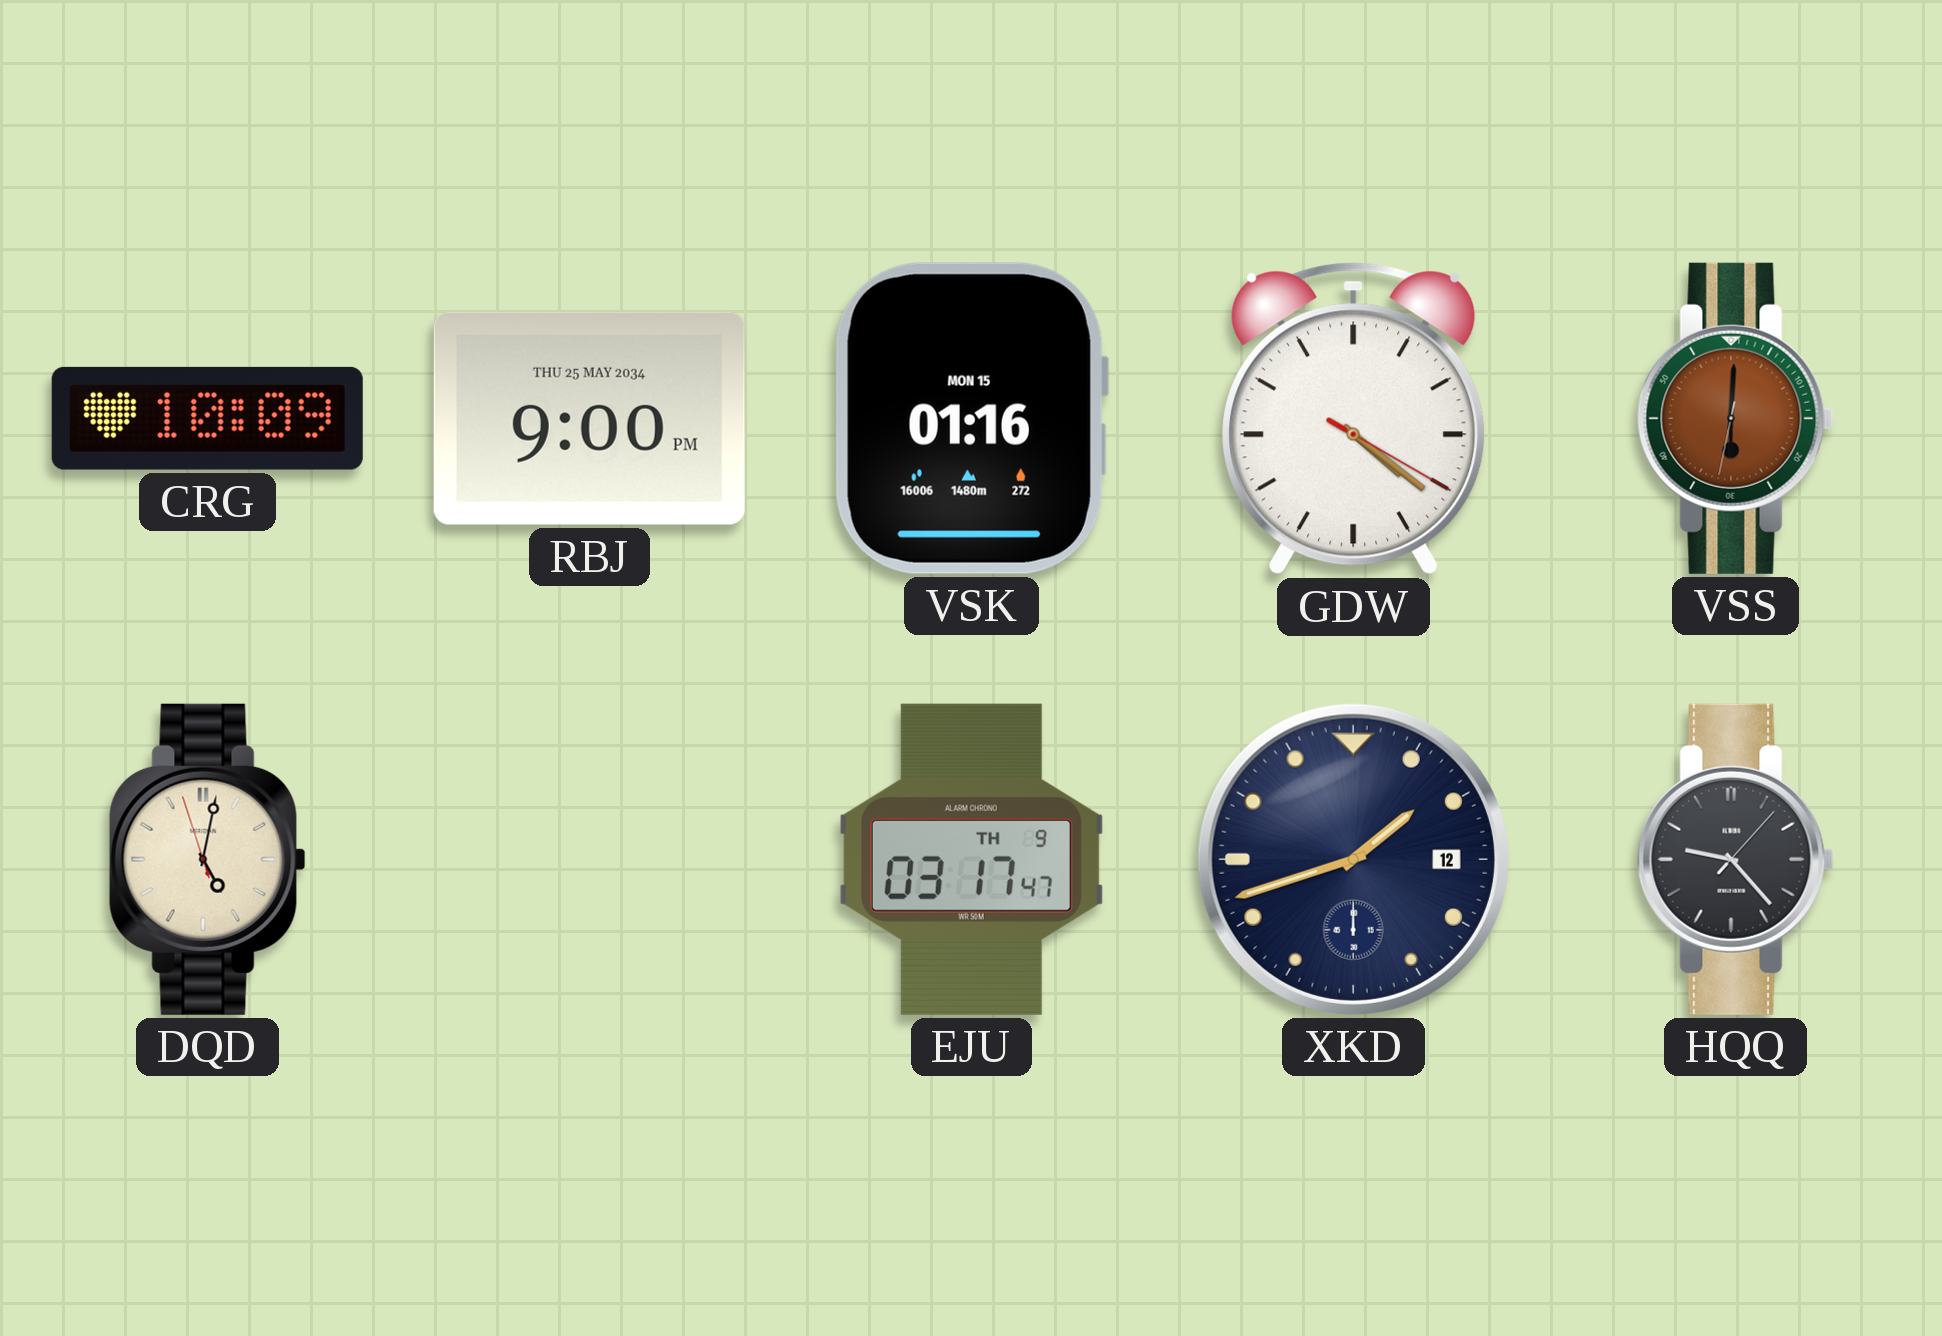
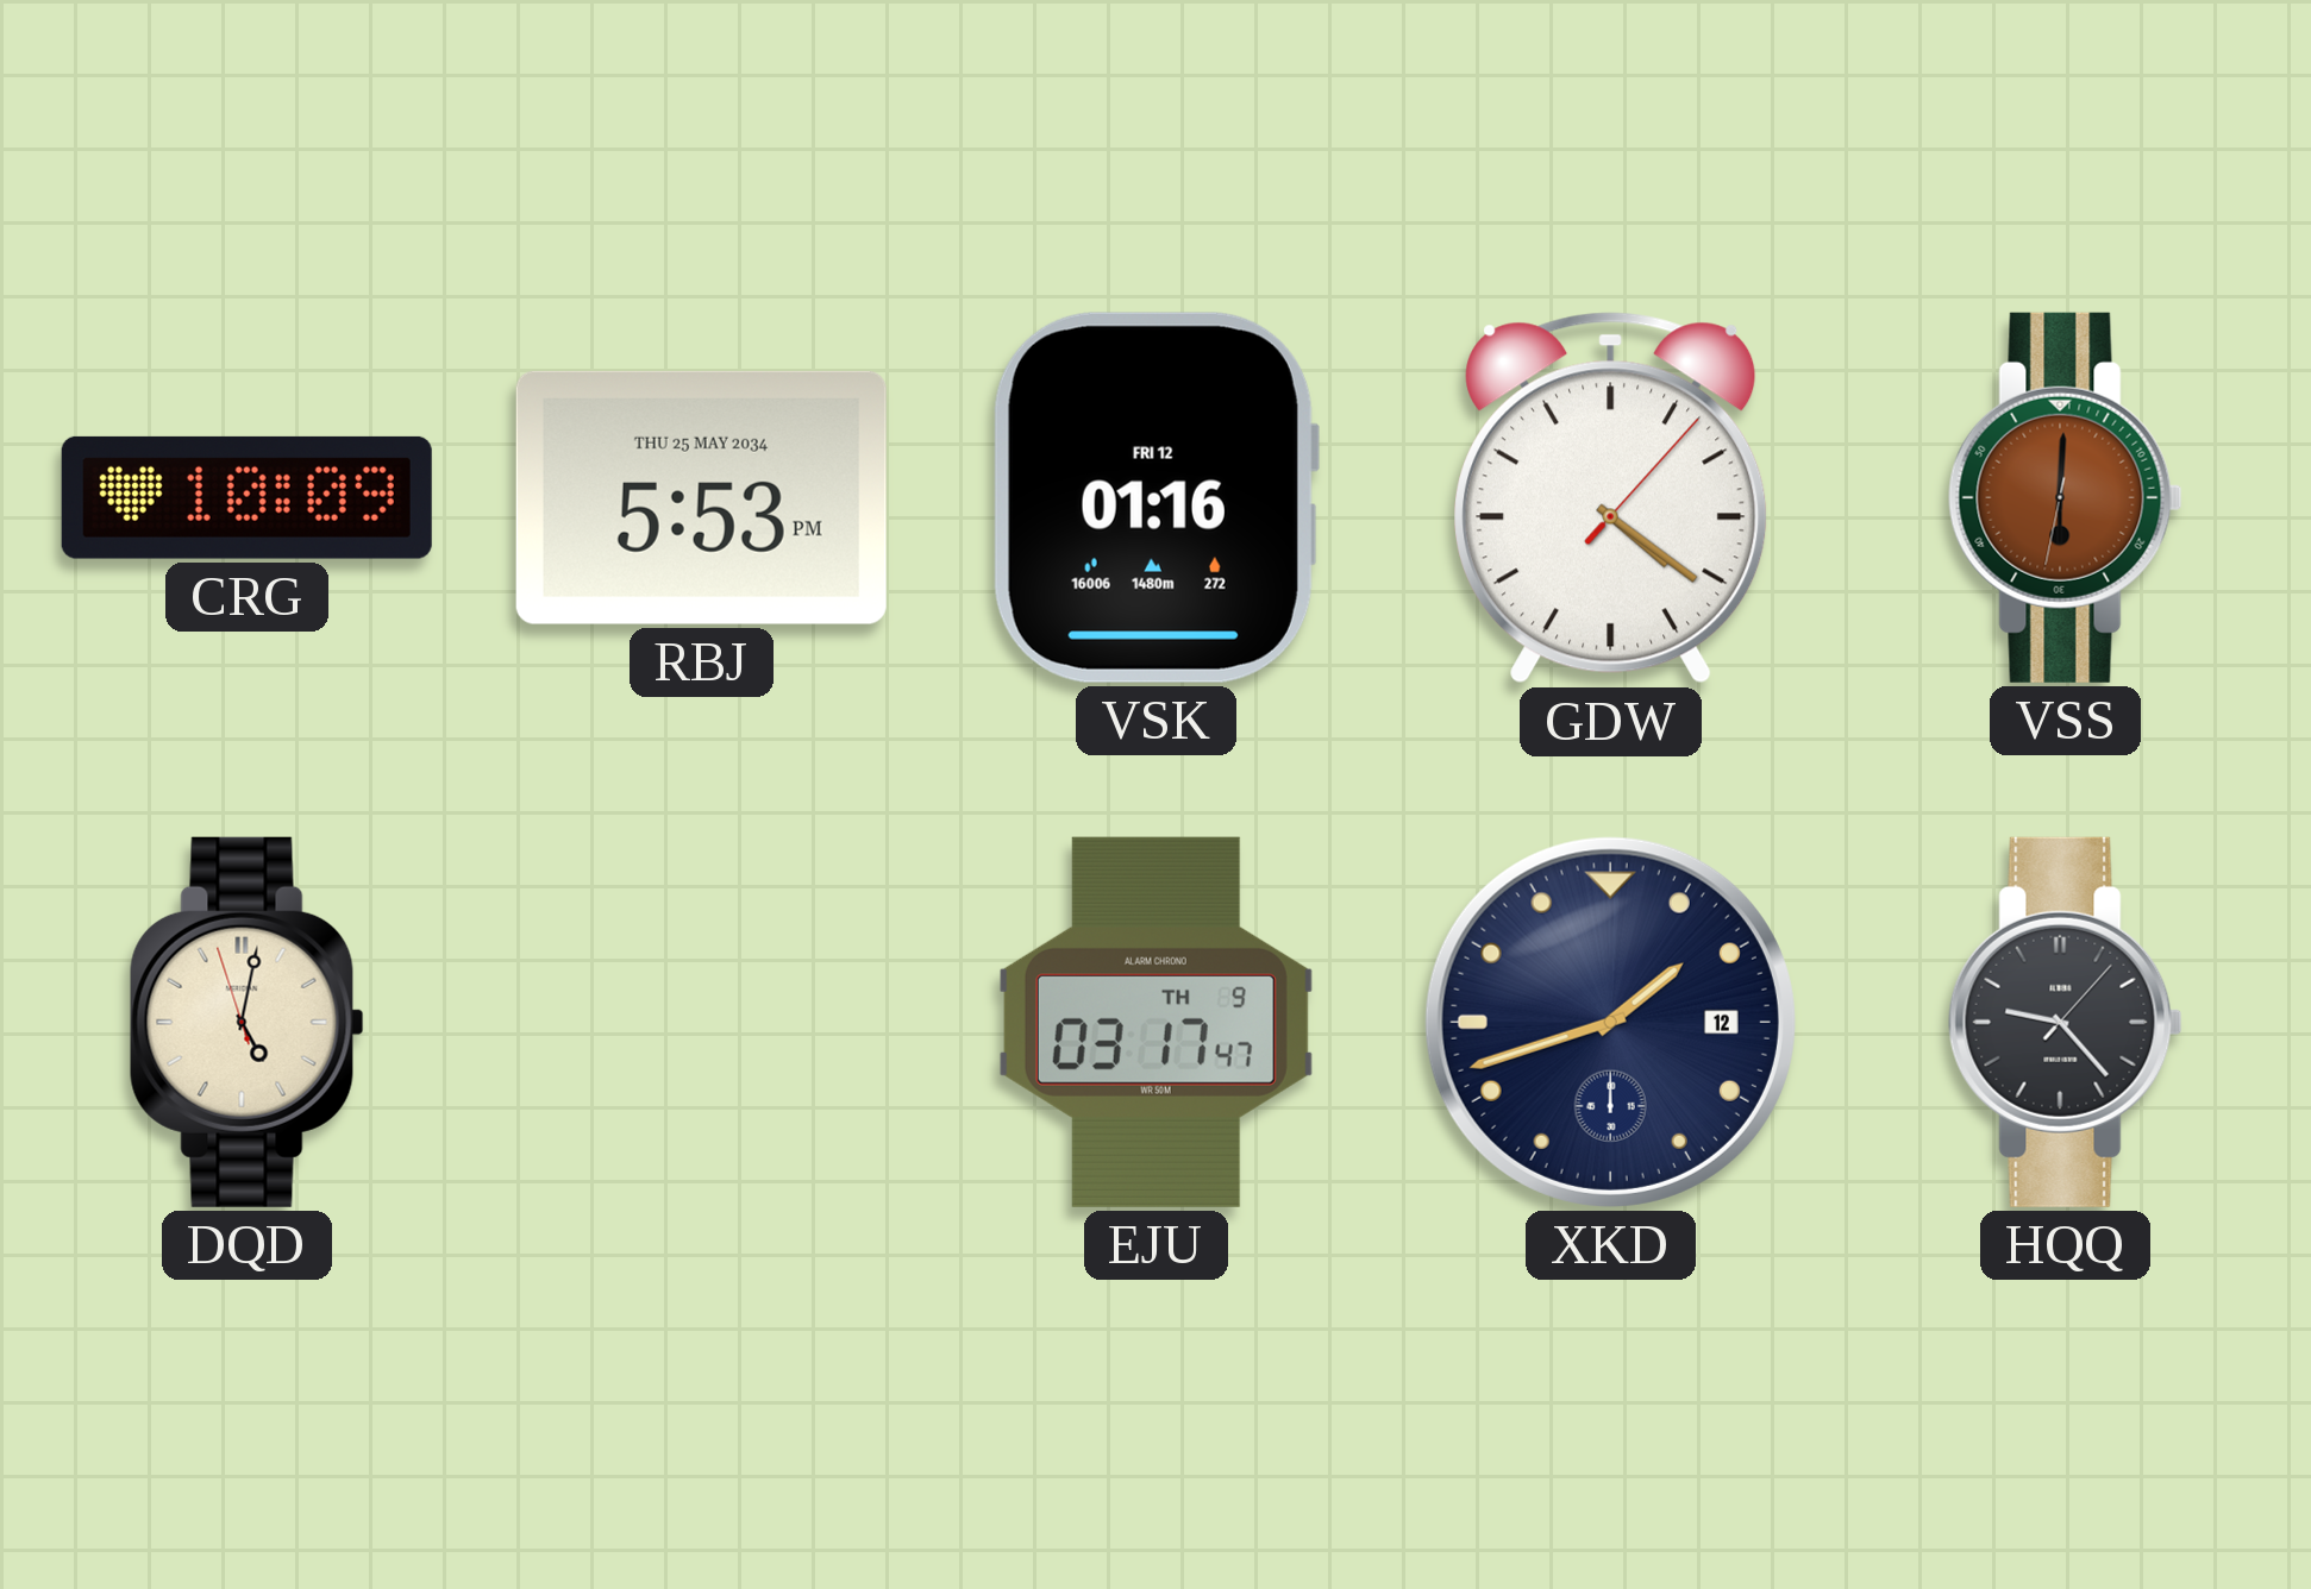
RBJ: 9:00 -> 5:53
VSK date: MON 15 -> FRI 12
GDW: 4:21:20 -> 4:21:07
